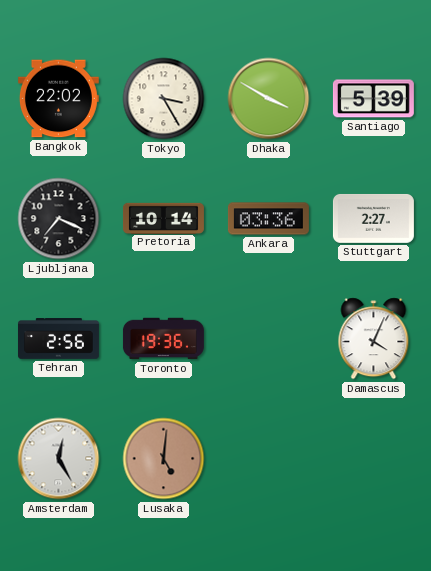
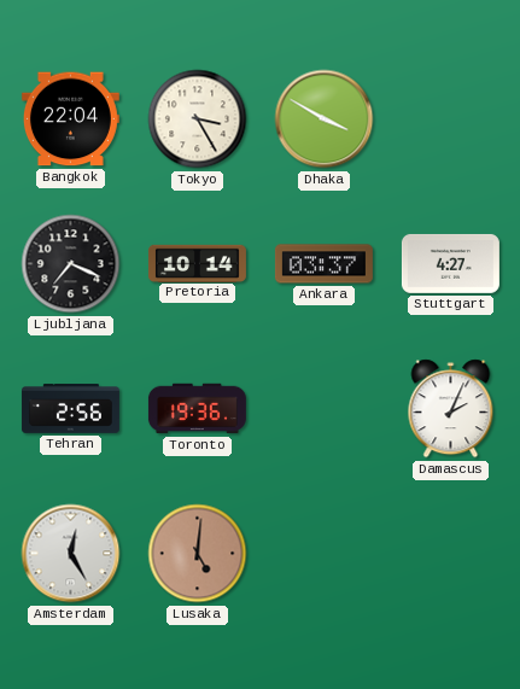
Bangkok: 22:02 -> 22:04
Santiago: 5:39 -> none
Ankara: 03:36 -> 03:37
Stuttgart: 2:27 -> 4:27
Damascus: 4:04 -> 2:04
